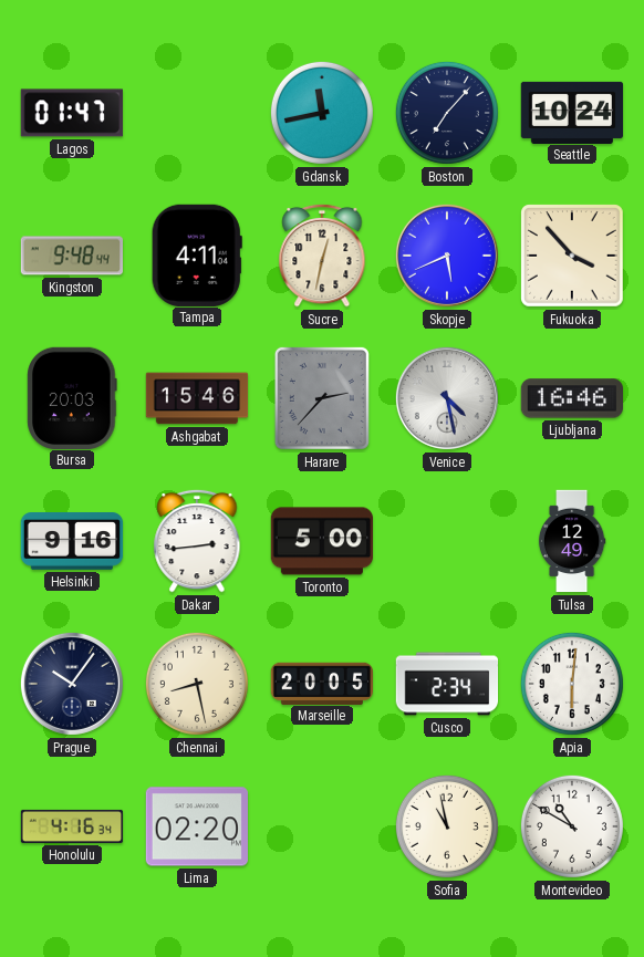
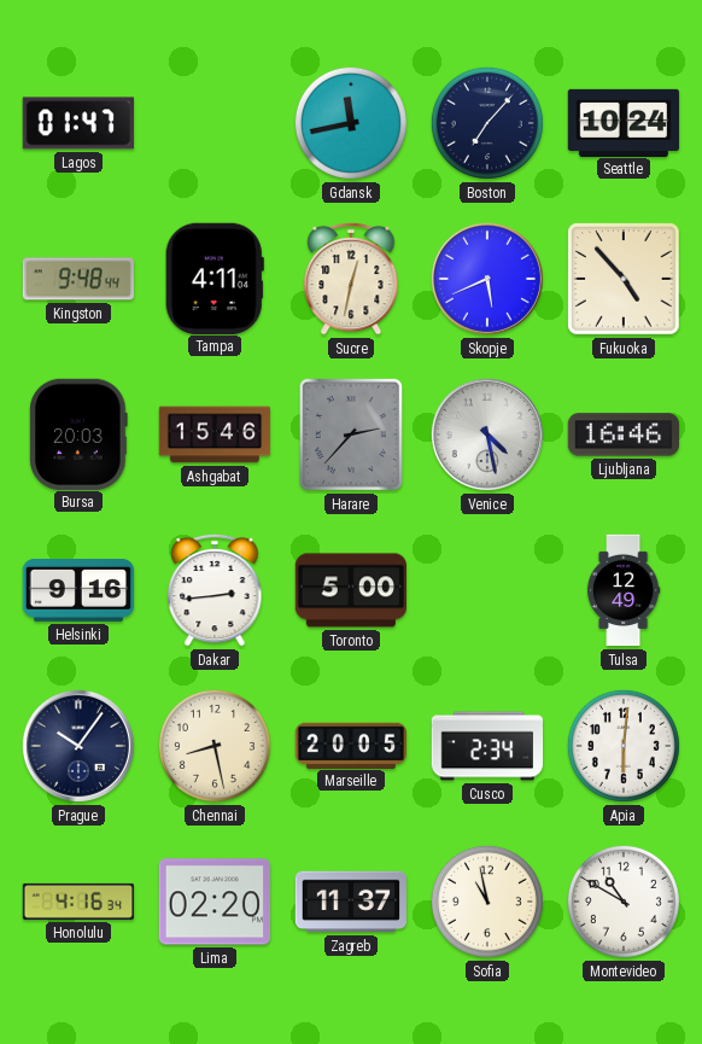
Fukuoka: 3:53 -> 4:53
Zagreb: none -> 11:37
